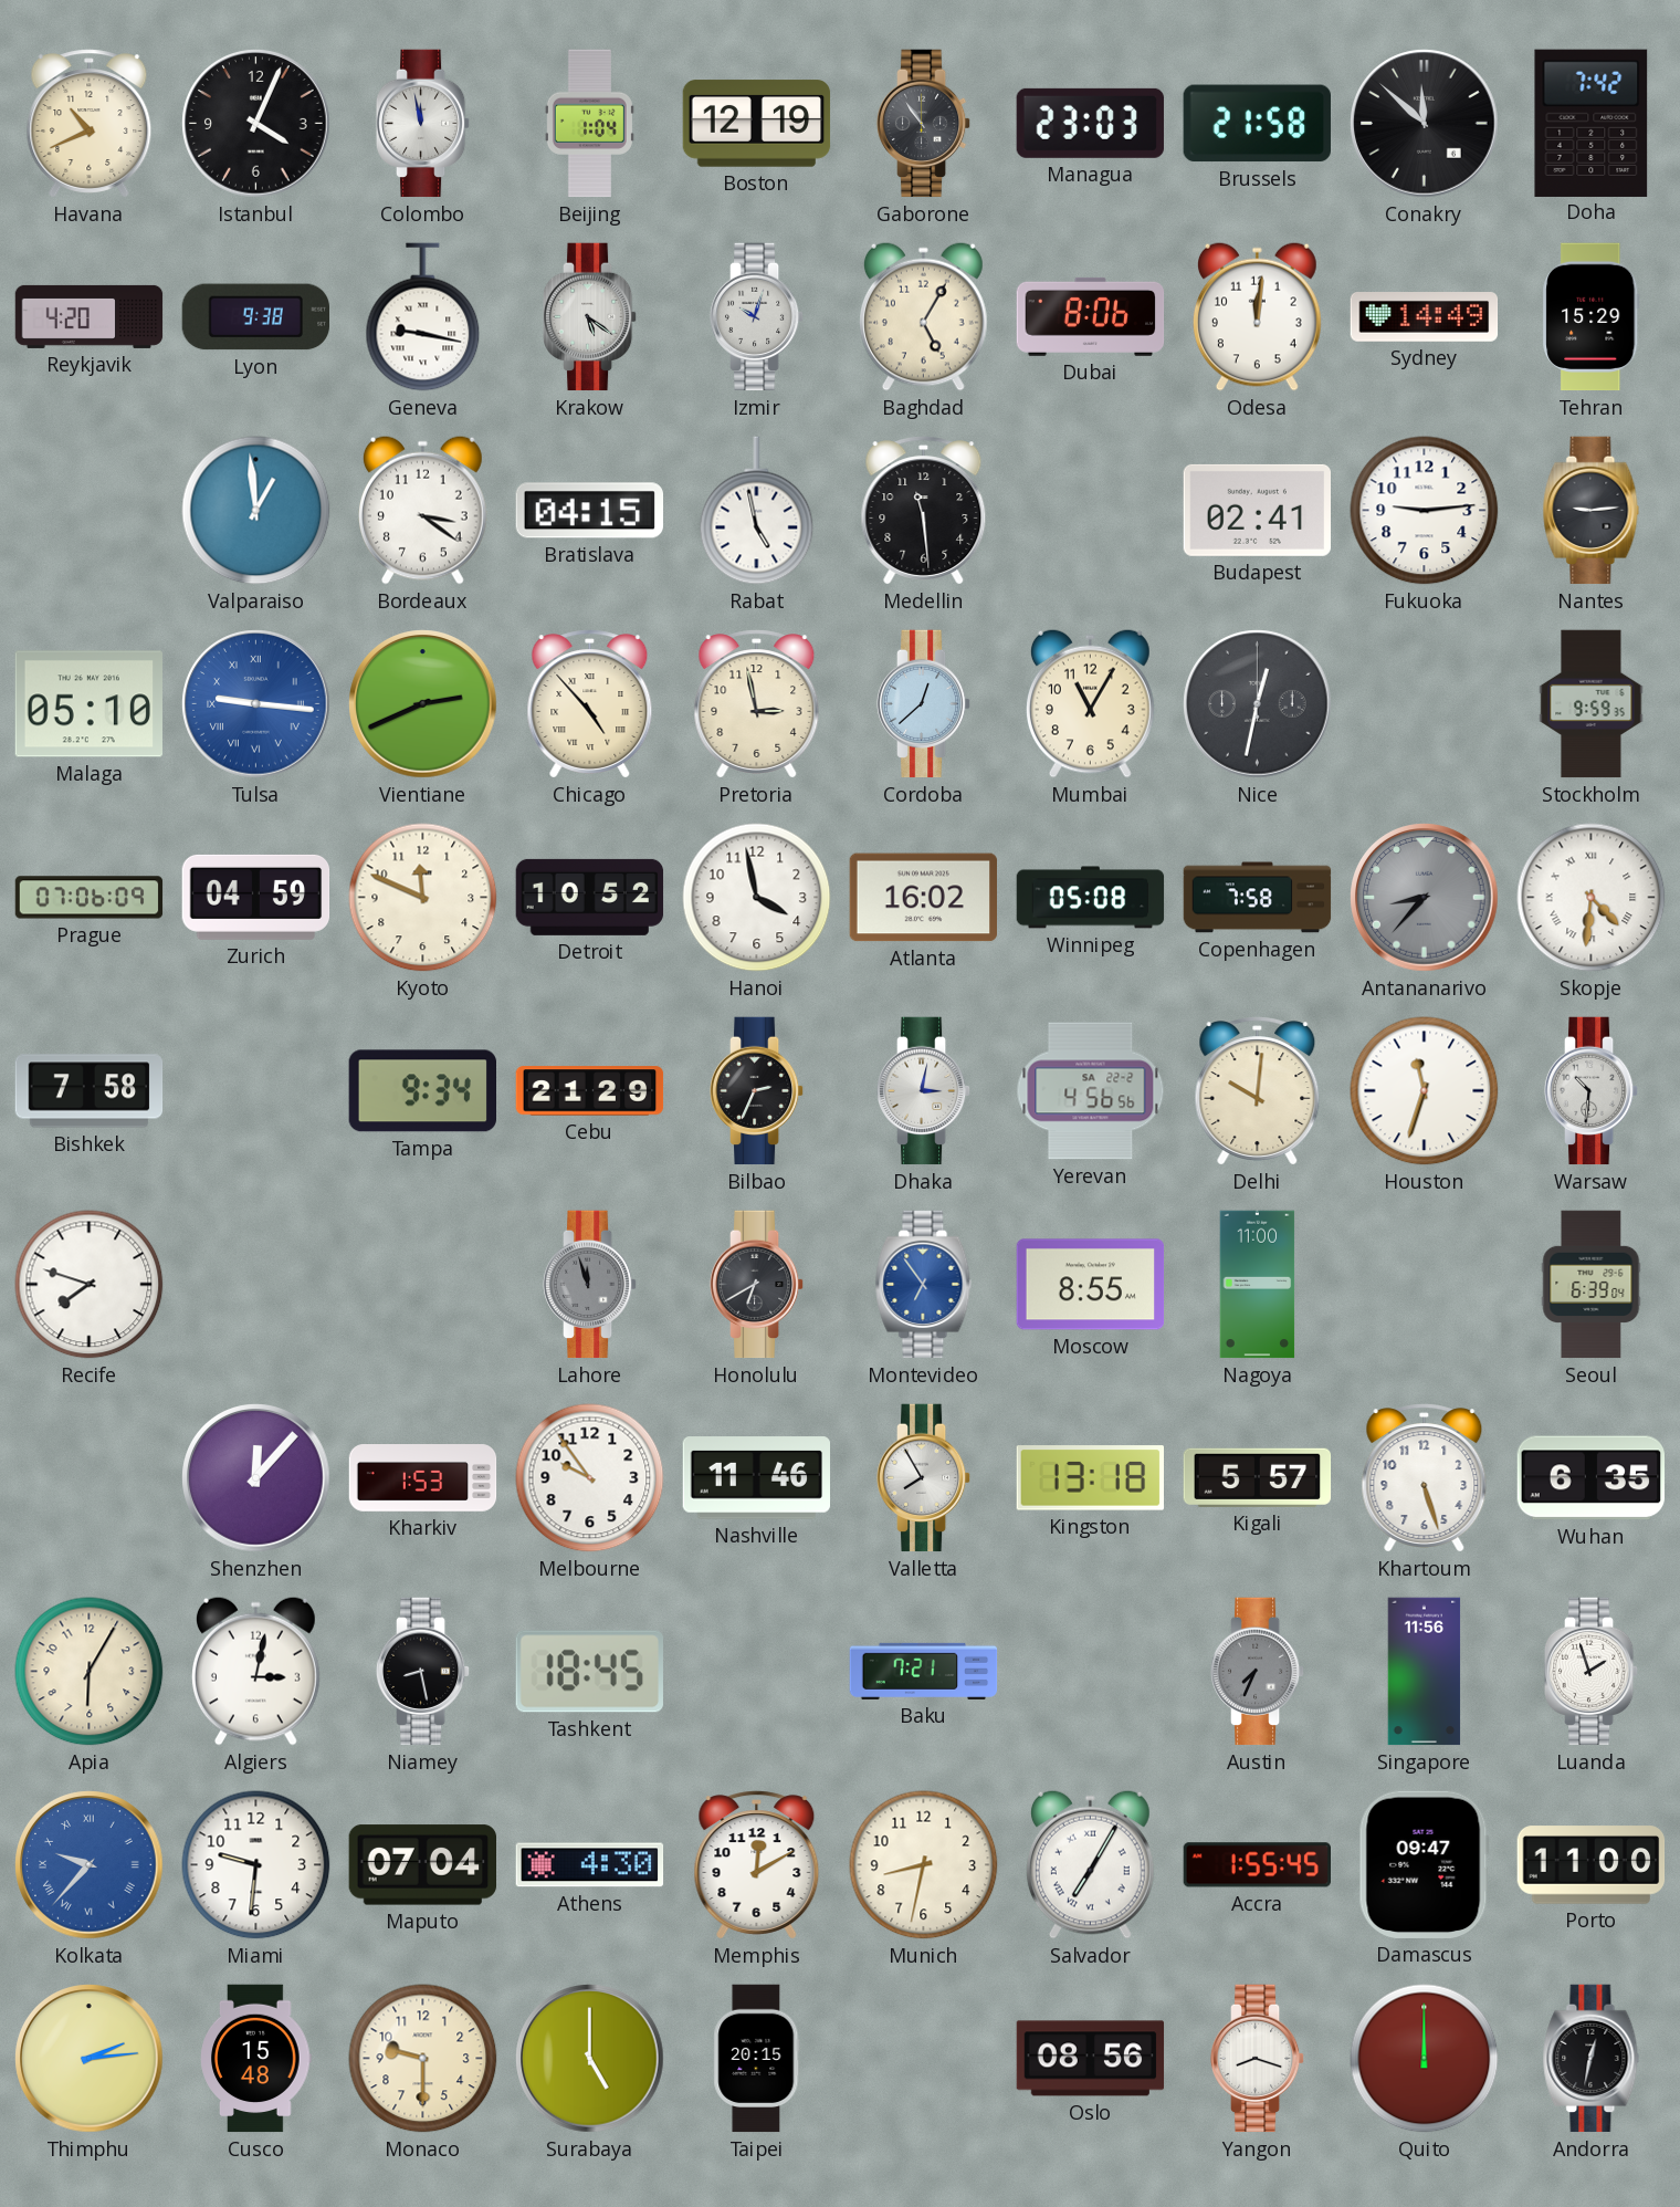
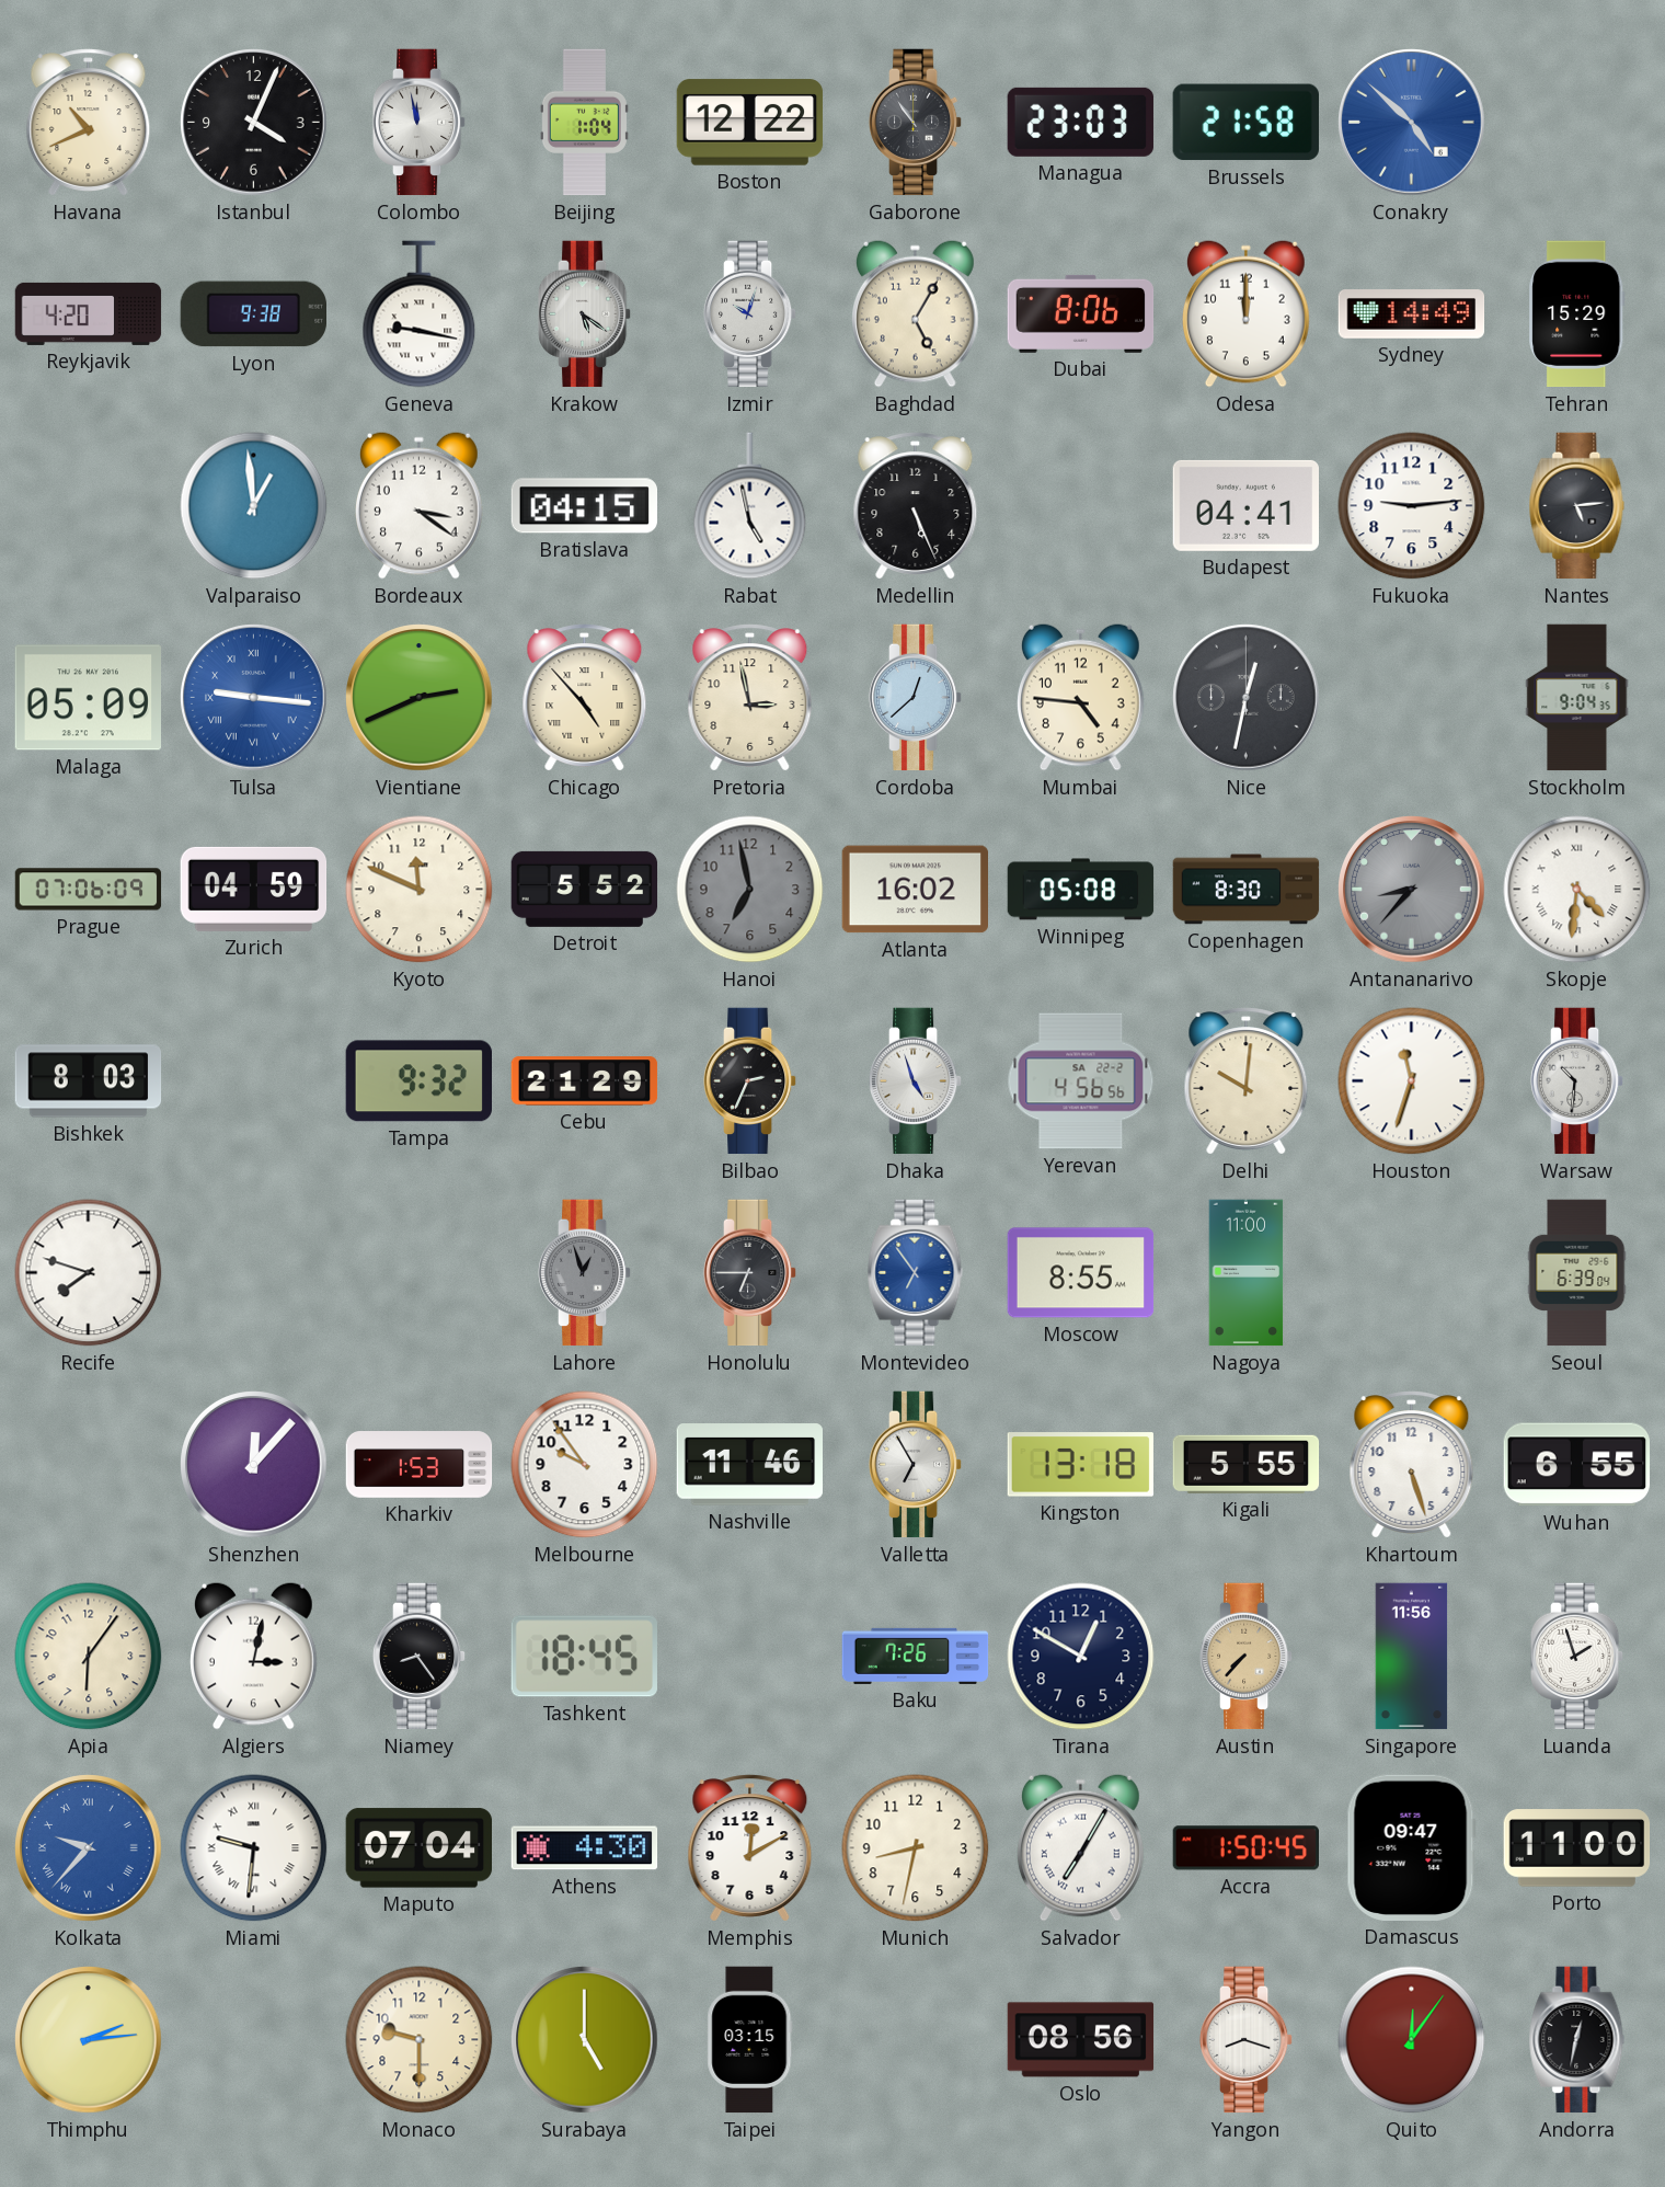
Boston: 12:19 -> 12:22
Conakry: 11:52 -> 4:52
Conakry dial: black -> blue
Doha: 7:42 -> none
Odesa: 12:01 -> 12:00
Medellin: 11:29 -> 5:26
Budapest: 02:41 -> 04:41
Nantes: 9:14 -> 5:14
Malaga: 05:10 -> 05:09
Mumbai: 11:05 -> 4:46
Stockholm: 9:59 -> 9:04
Detroit: 10:52 -> 5:52
Hanoi: 3:58 -> 6:58
Hanoi dial: white -> grey
Copenhagen: 7:58 -> 8:30
Bishkek: 7:58 -> 8:03
Tampa: 9:34 -> 9:32
Dhaka: 3:02 -> 4:57
Lahore: 11:57 -> 12:57
Honolulu: 6:40 -> 6:45
Valletta: 7:55 -> 6:55
Kigali: 5:57 -> 5:55
Wuhan: 6:35 -> 6:55
Apia: 6:05 -> 6:06
Niamey: 8:28 -> 8:24
Baku: 7:21 -> 7:26
Tirana: none -> 12:50
Austin: 7:34 -> 7:37
Austin dial: grey -> champagne
Miami numerals: Arabic -> Roman
Accra: 1:55 -> 1:50
Cusco: 15:48 -> none
Taipei: 20:15 -> 03:15
Quito: 12:00 -> 12:06
